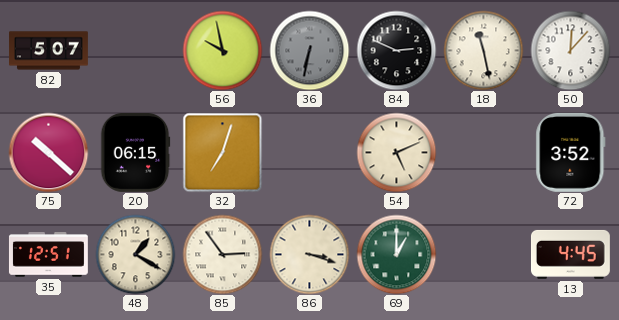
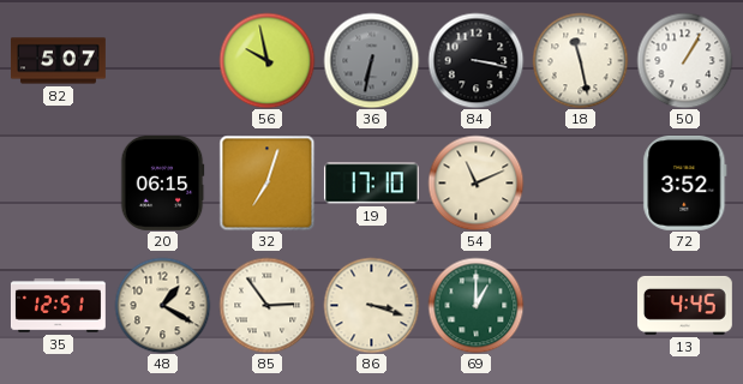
84: 2:49 -> 3:17
50: 12:07 -> 1:05
75: 10:22 -> none
19: none -> 17:10
54: 5:11 -> 11:11
